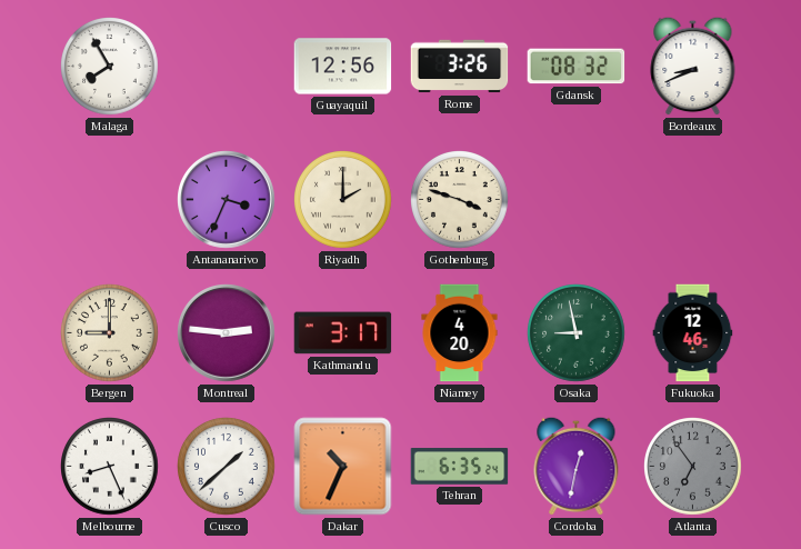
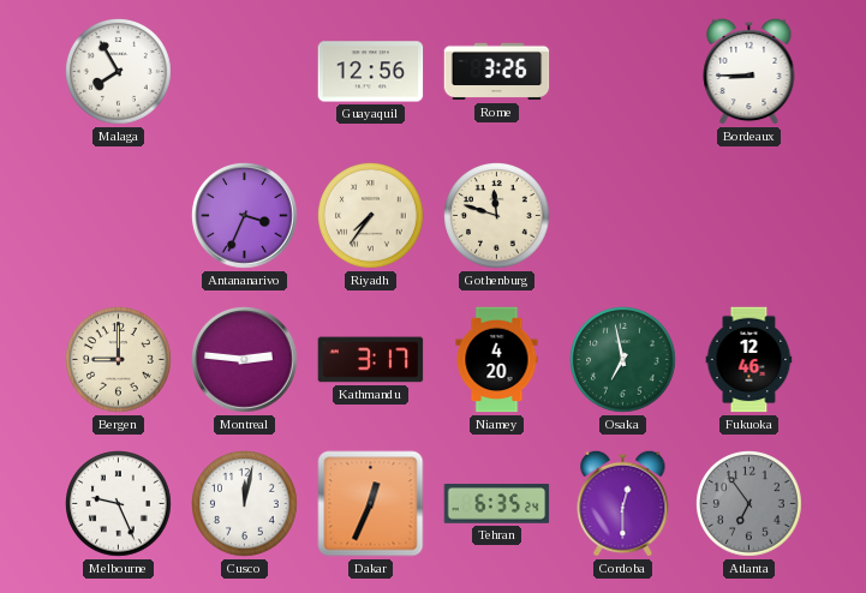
Gdansk: 08:32 -> none
Bordeaux: 8:41 -> 8:45
Riyadh: 2:00 -> 7:36
Gothenburg: 3:48 -> 11:48
Osaka: 8:58 -> 6:58
Melbourne: 8:26 -> 9:26
Cusco: 1:38 -> 12:02
Dakar: 10:34 -> 12:34
Cordoba: 12:32 -> 12:30
